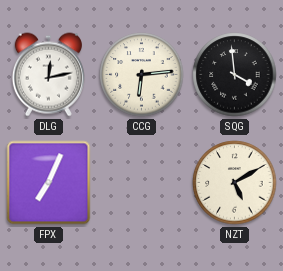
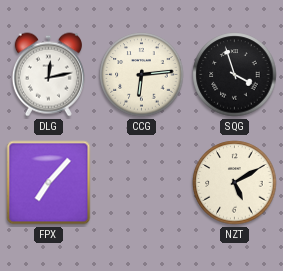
SQG: 3:59 -> 3:57
FPX: 7:04 -> 7:07
